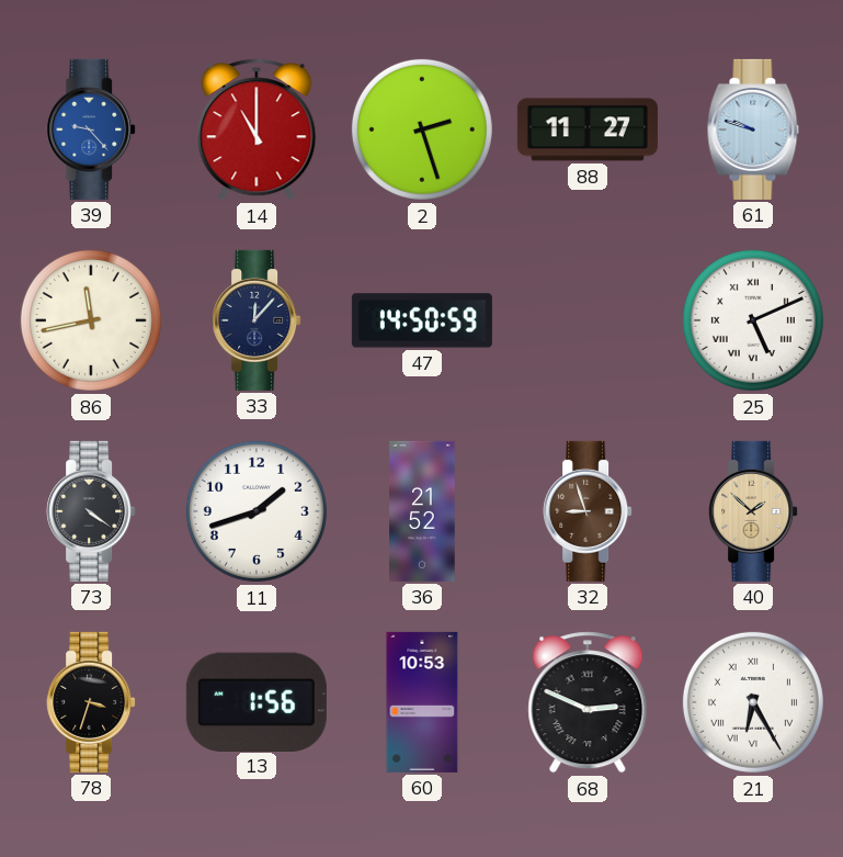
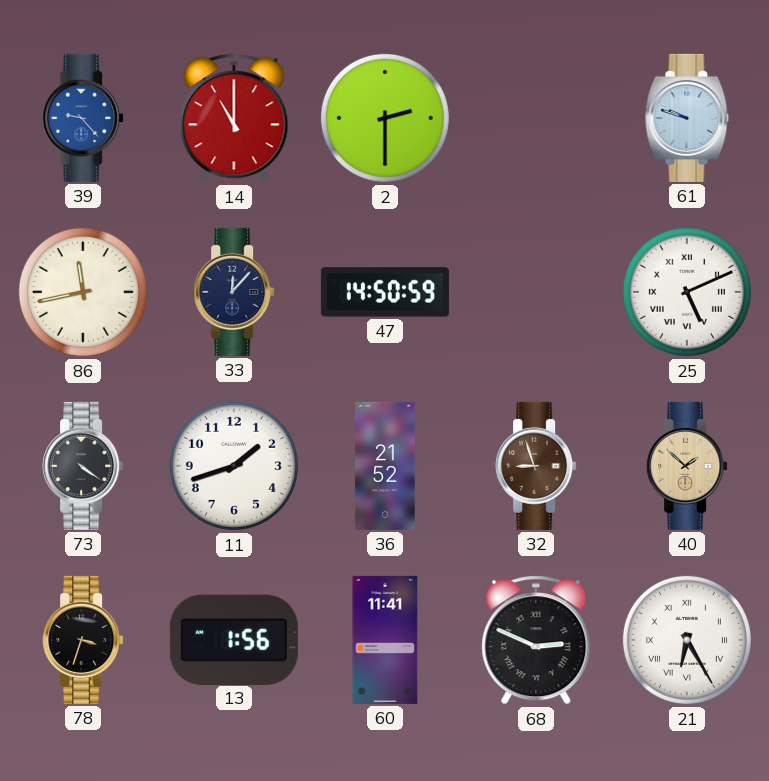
2: 2:27 -> 2:30
88: 11:27 -> none
60: 10:53 -> 11:41
